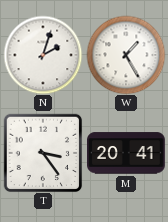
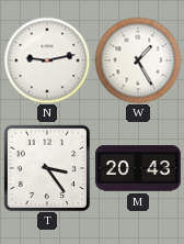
N: 2:03 -> 9:13
M: 20:41 -> 20:43
